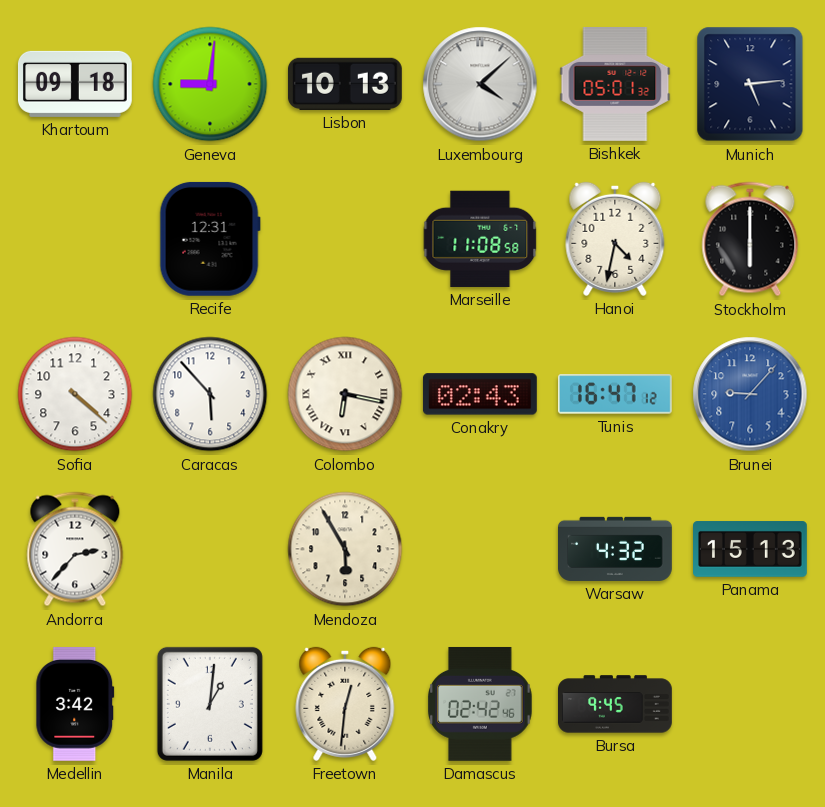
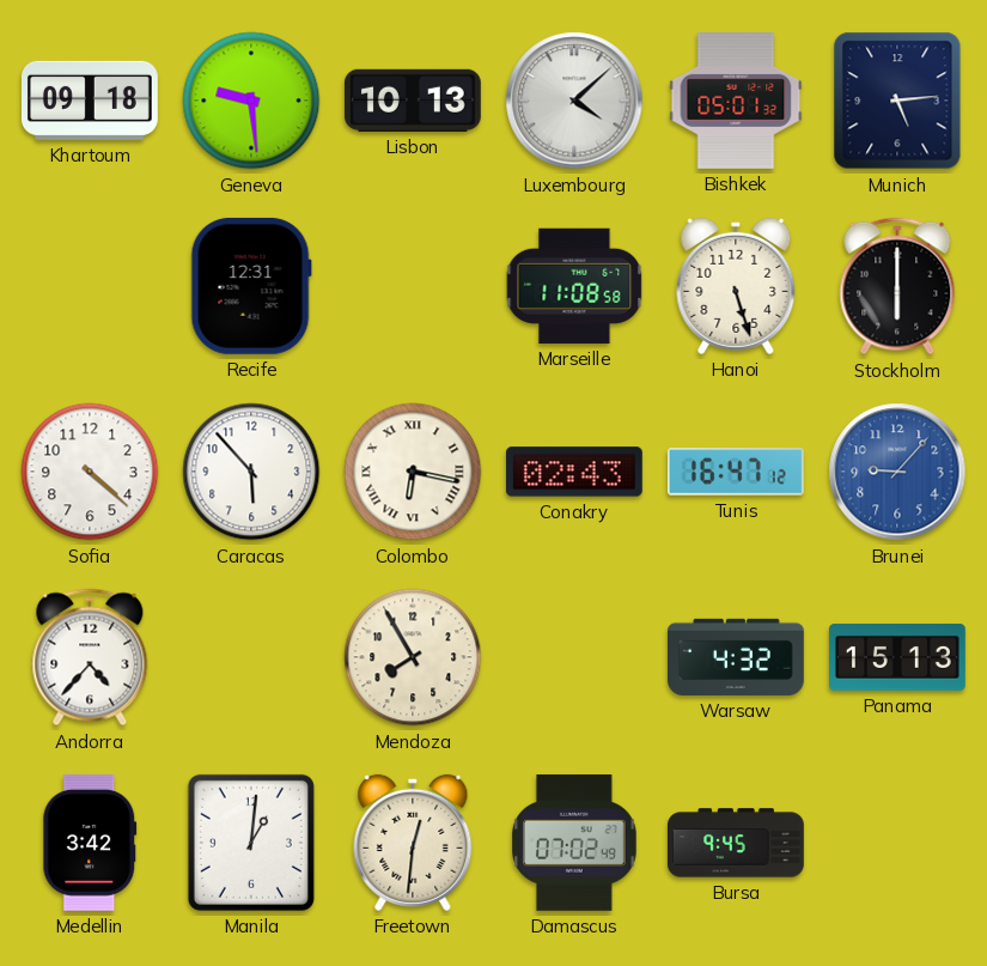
Geneva: 9:01 -> 9:29
Hanoi: 4:32 -> 5:27
Andorra: 2:37 -> 4:37
Mendoza: 5:55 -> 7:55
Damascus: 02:42 -> 07:02
